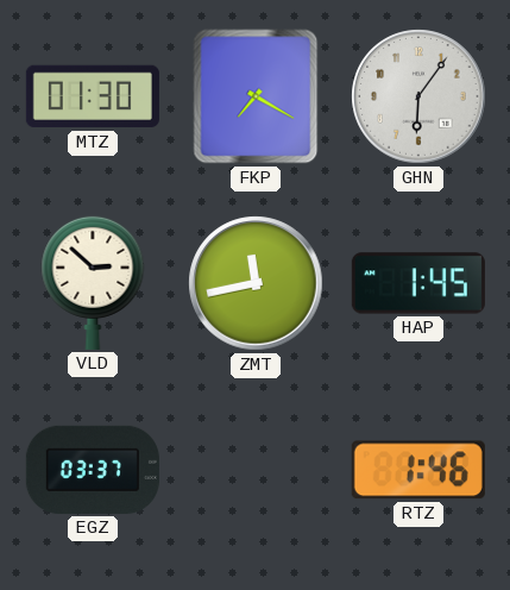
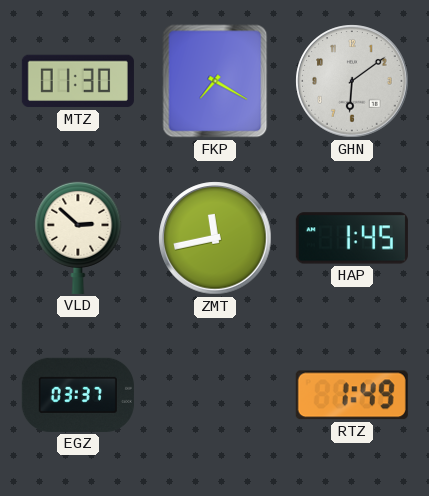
GHN: 6:06 -> 6:09
RTZ: 1:46 -> 1:49
